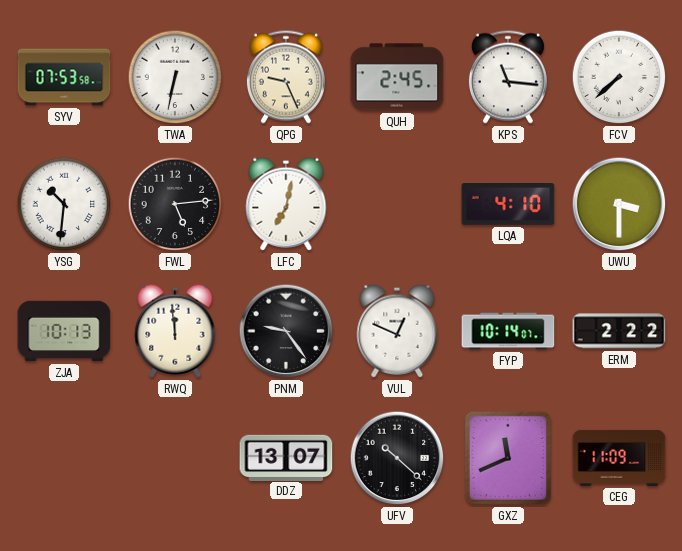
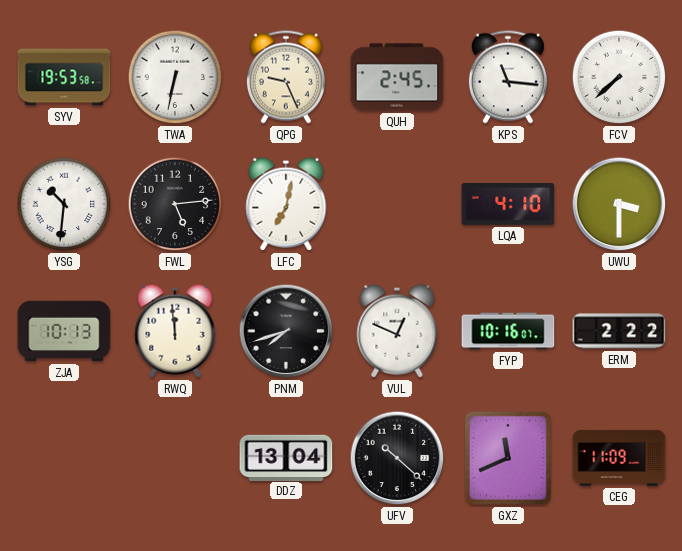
SYV: 07:53 -> 19:53
PNM: 9:24 -> 7:42
FYP: 10:14 -> 10:16
DDZ: 13:07 -> 13:04
